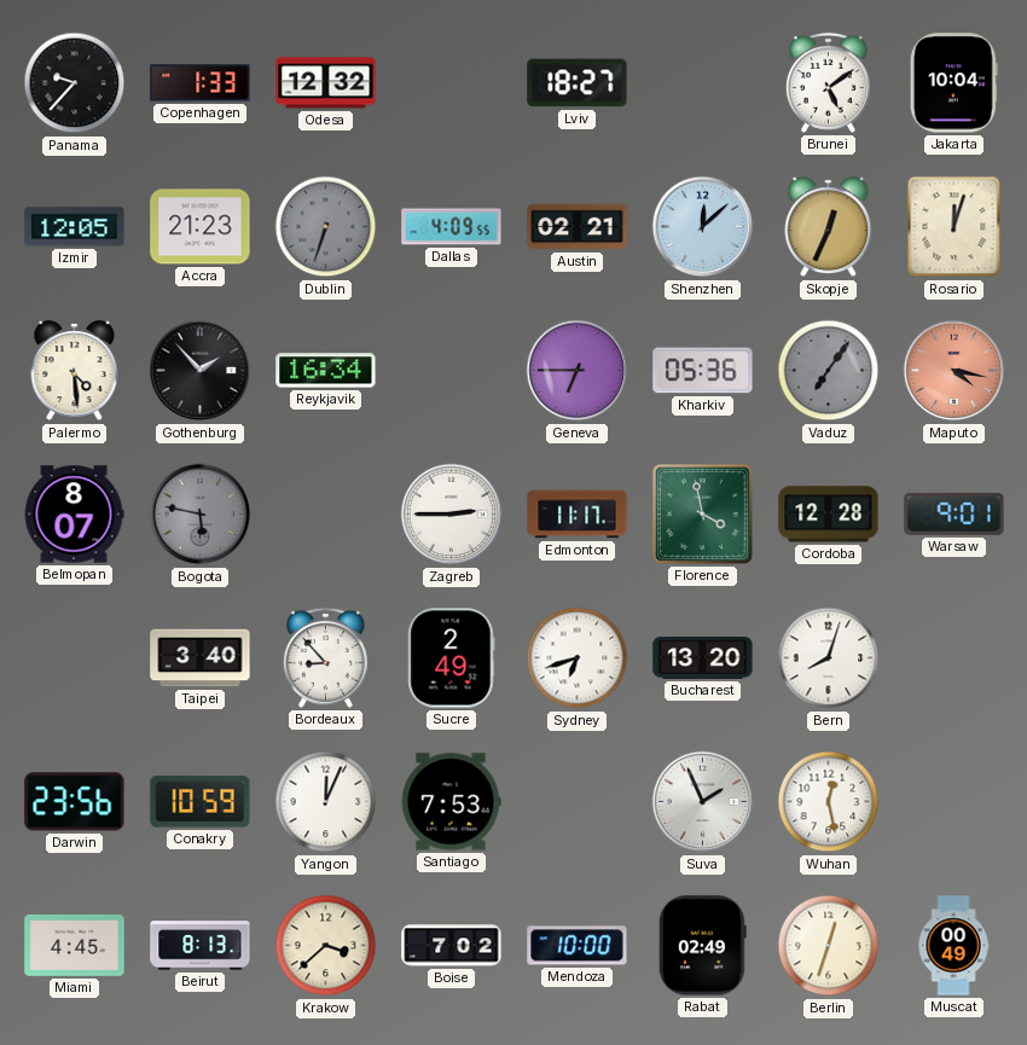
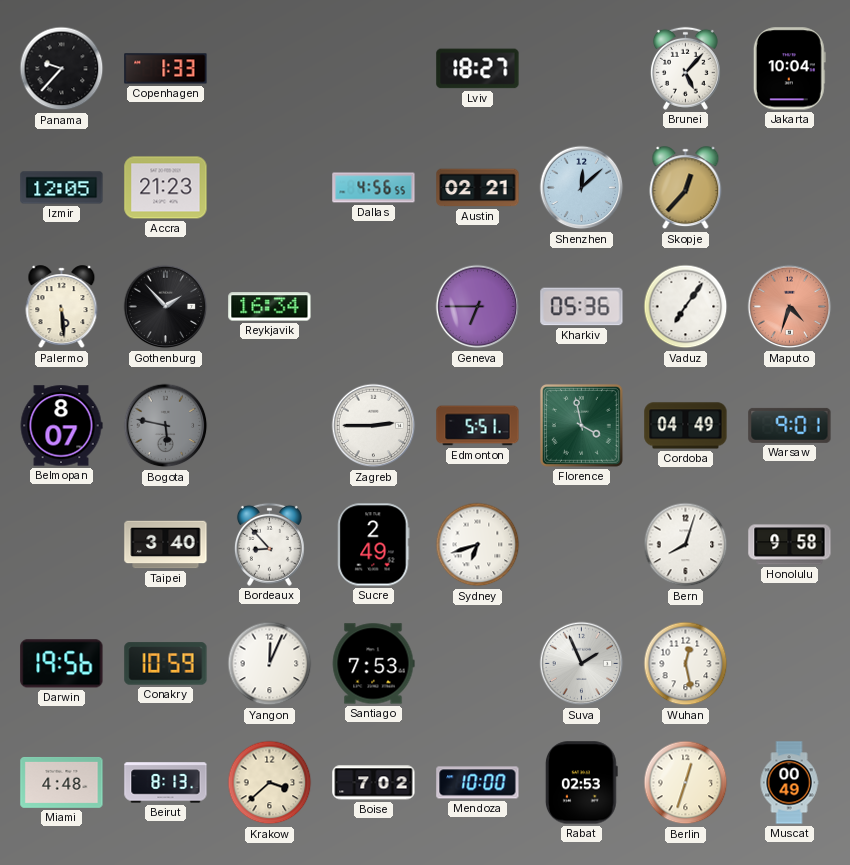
Odesa: 12:32 -> none
Brunei: 5:09 -> 5:07
Dublin: 6:33 -> none
Dallas: 4:09 -> 4:56
Skopje: 12:34 -> 12:37
Rosario: 12:03 -> none
Palermo: 4:29 -> 5:29
Vaduz dial: grey -> white
Maputo: 4:17 -> 4:33
Edmonton: 11:17 -> 5:51
Cordoba: 12:28 -> 04:49
Bucharest: 13:20 -> none
Honolulu: none -> 9:58
Darwin: 23:56 -> 19:56
Miami: 4:45 -> 4:48
Rabat: 02:49 -> 02:53
